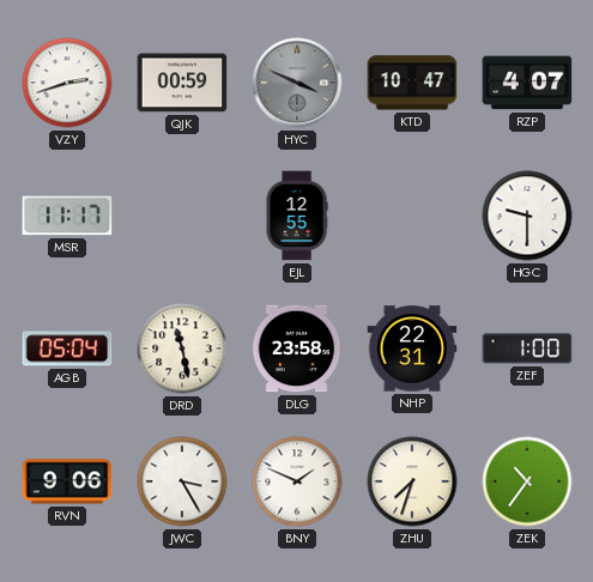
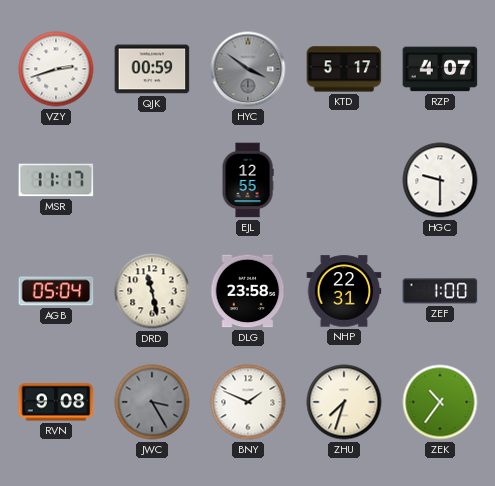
HYC: 3:49 -> 3:51
KTD: 10:47 -> 5:17
RVN: 9:06 -> 9:08
JWC dial: white -> grey
